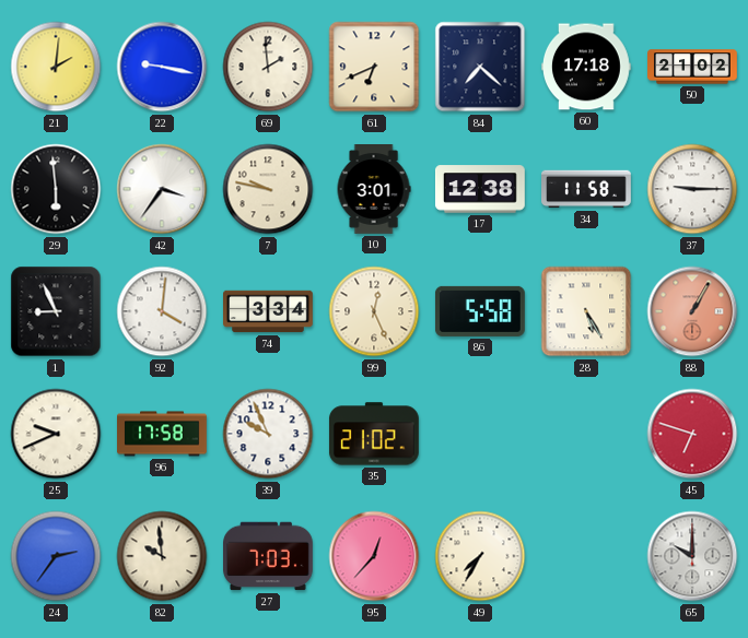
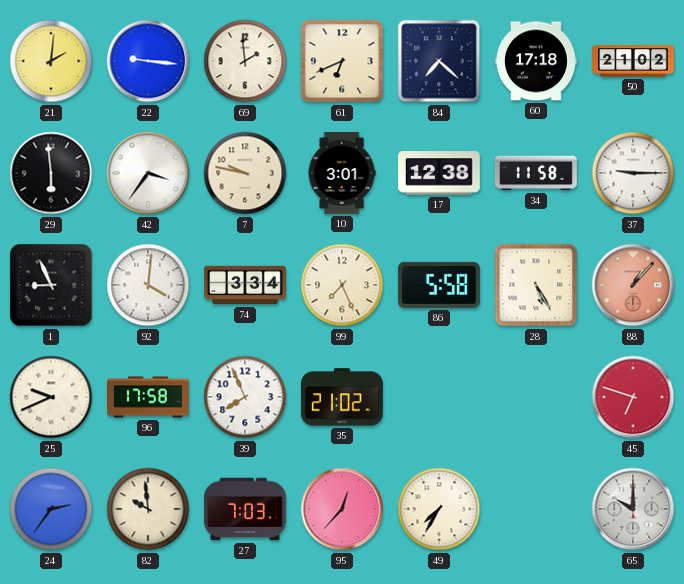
22: 9:17 -> 9:16
99: 12:26 -> 7:26
88: 1:05 -> 1:07
39: 9:56 -> 7:56
